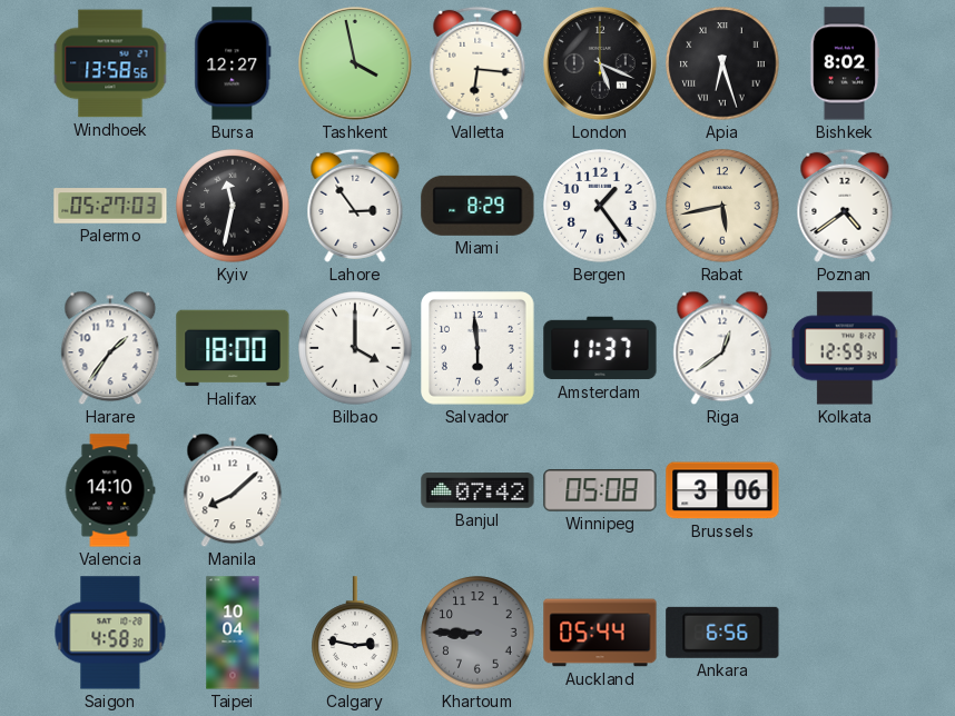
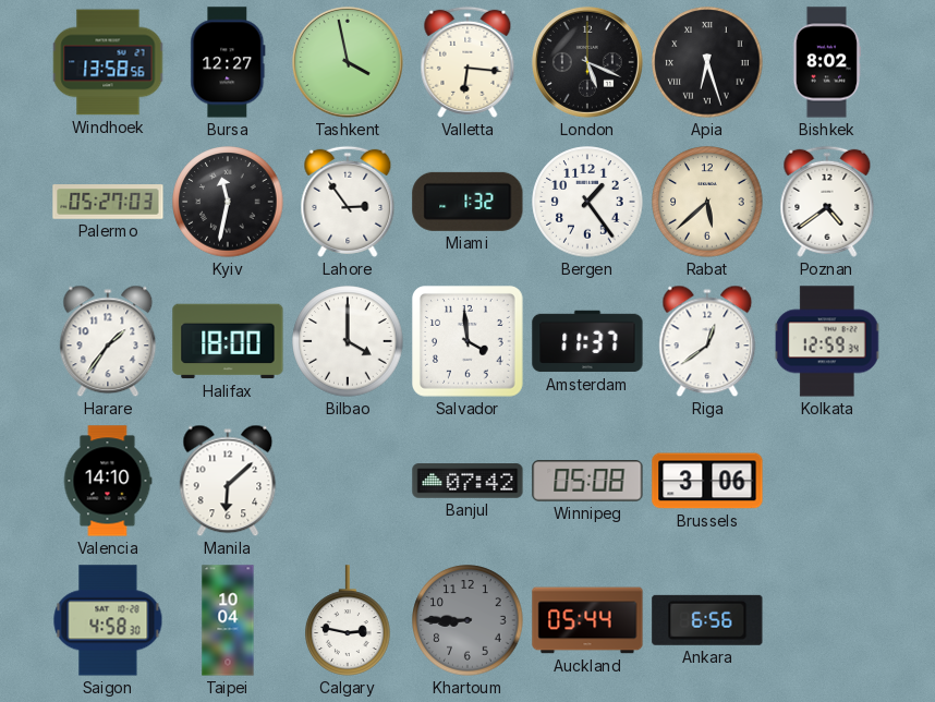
Miami: 8:29 -> 1:32
Rabat: 5:43 -> 5:38
Salvador: 5:59 -> 3:59
Manila: 8:08 -> 6:08
